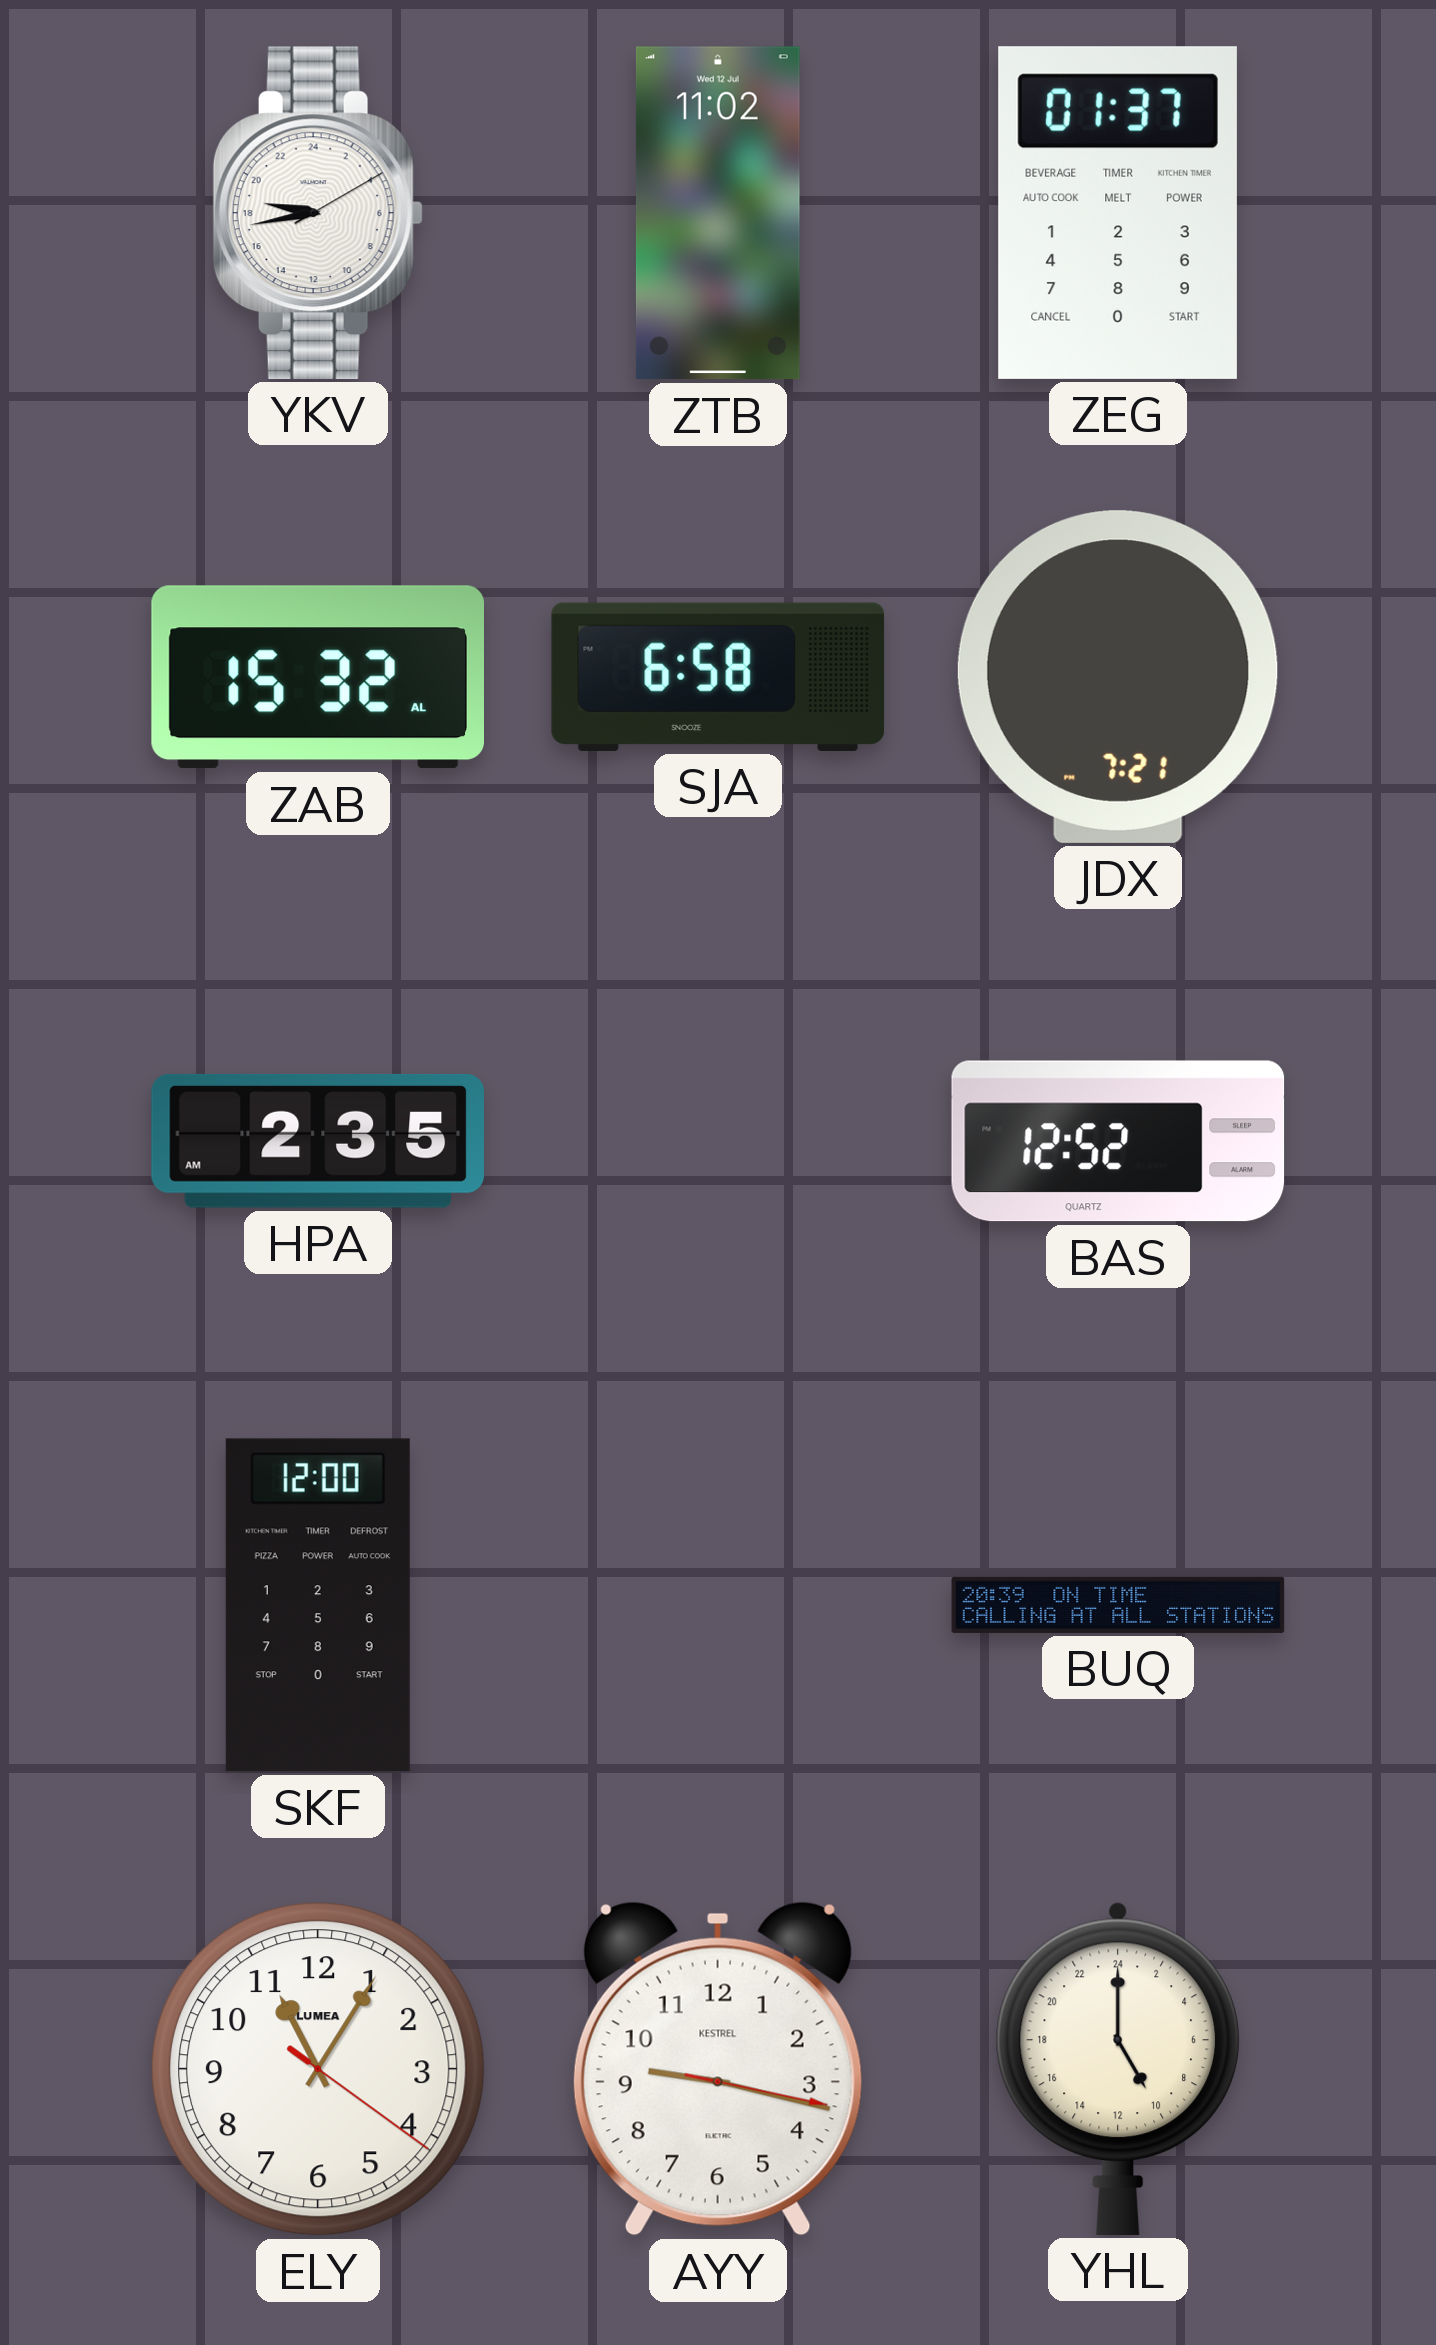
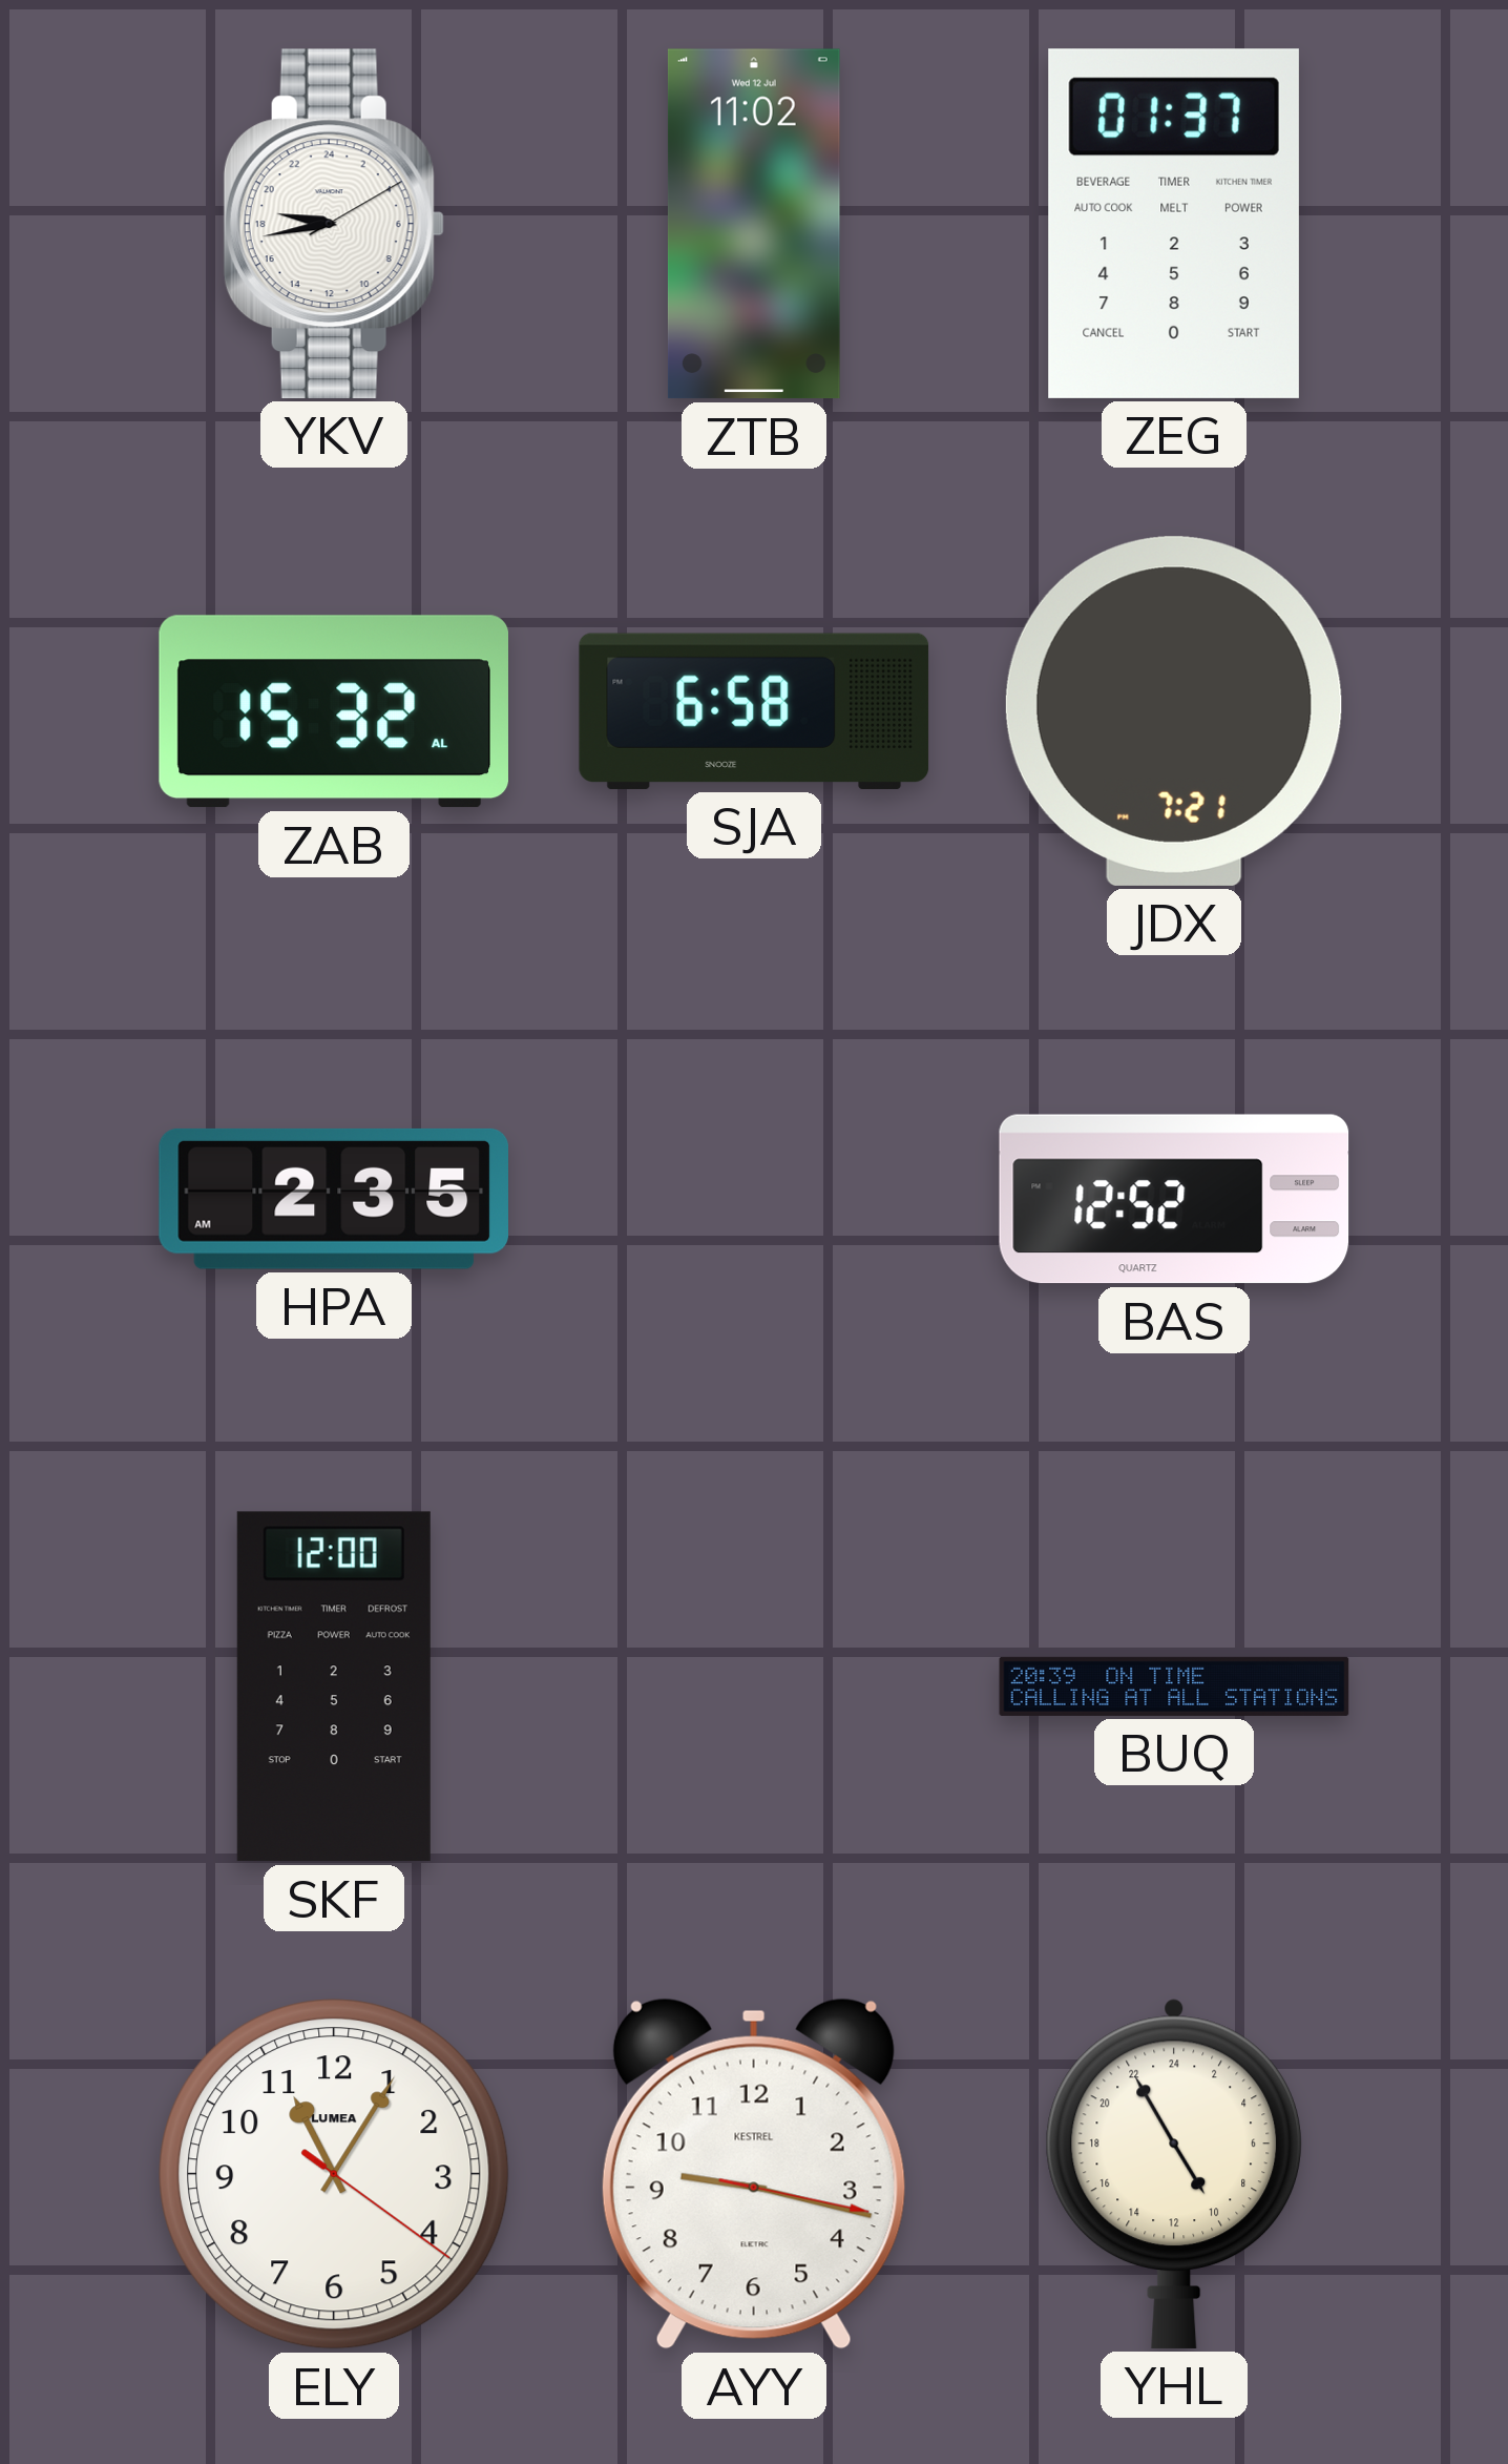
YHL: 10:00 -> 9:55
